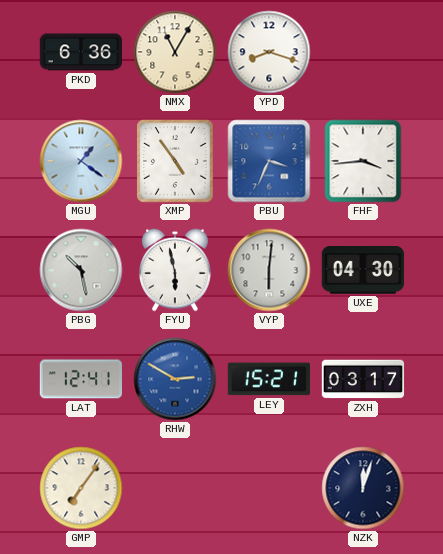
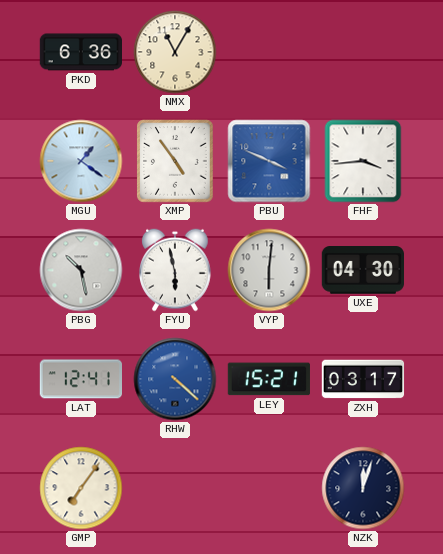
YPD: 8:18 -> none
PBU: 3:34 -> 3:49
RHW: 2:50 -> 4:22
